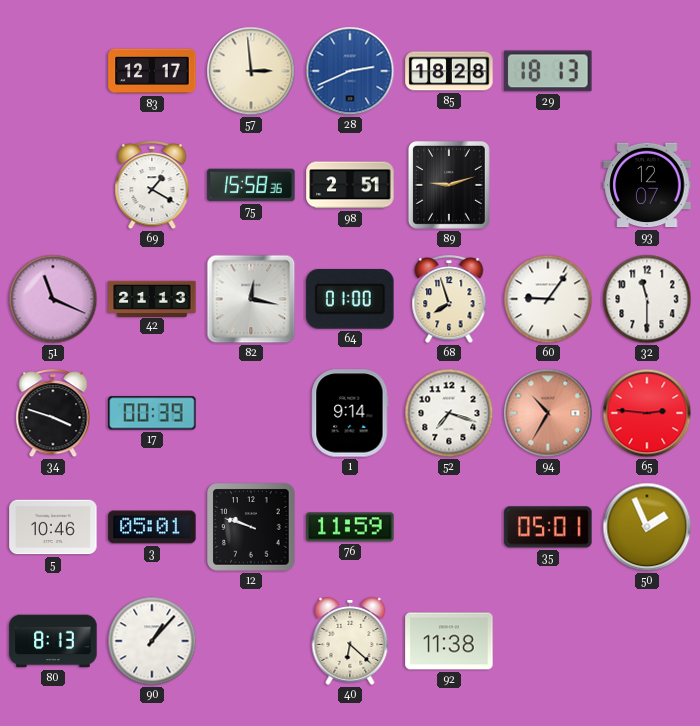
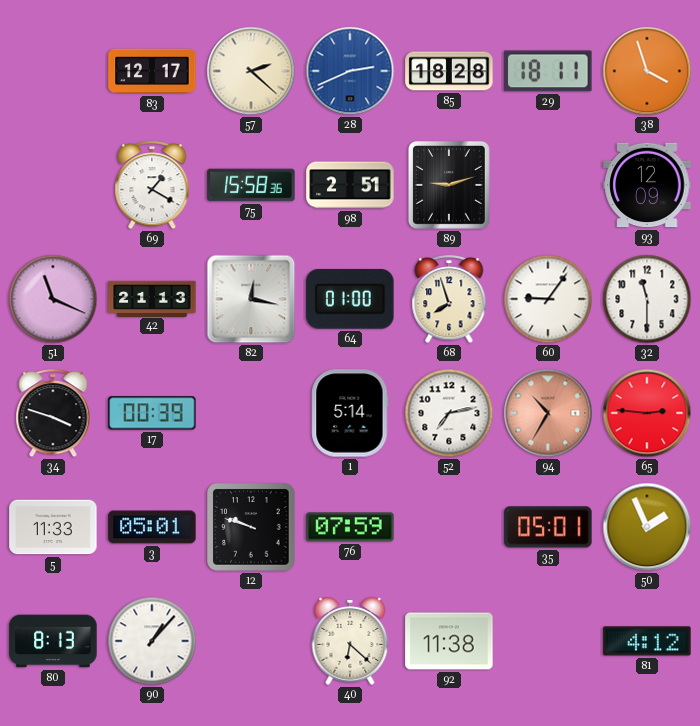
57: 2:59 -> 2:22
29: 18:13 -> 18:11
38: none -> 3:57
93: 12:07 -> 12:09
1: 9:14 -> 5:14
52: 7:18 -> 7:13
5: 10:46 -> 11:33
76: 11:59 -> 07:59
81: none -> 4:12
